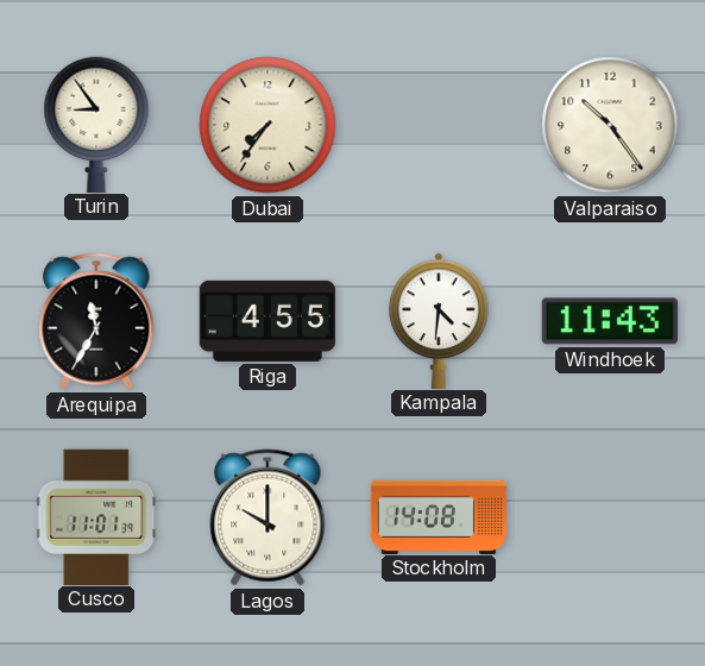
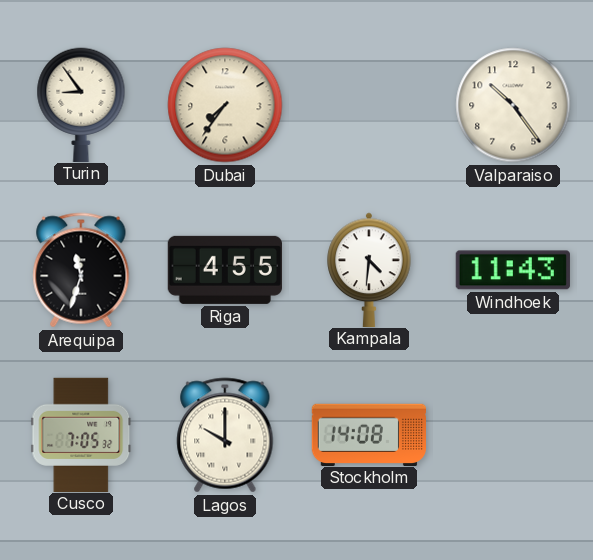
Arequipa: 11:35 -> 11:33
Cusco: 11:01 -> 7:05
